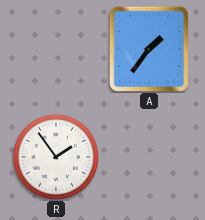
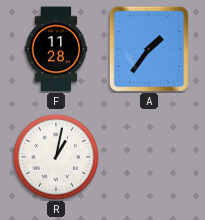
F: none -> 11:28
R: 1:54 -> 1:02
